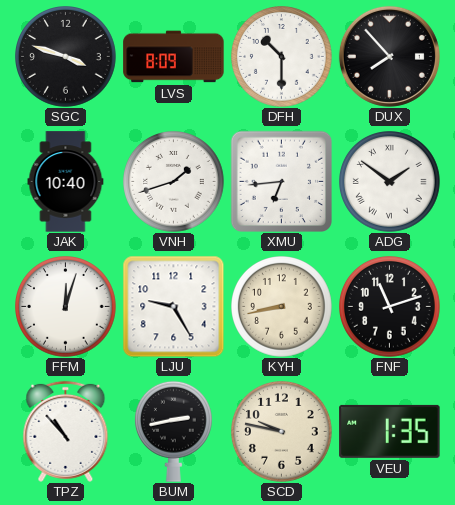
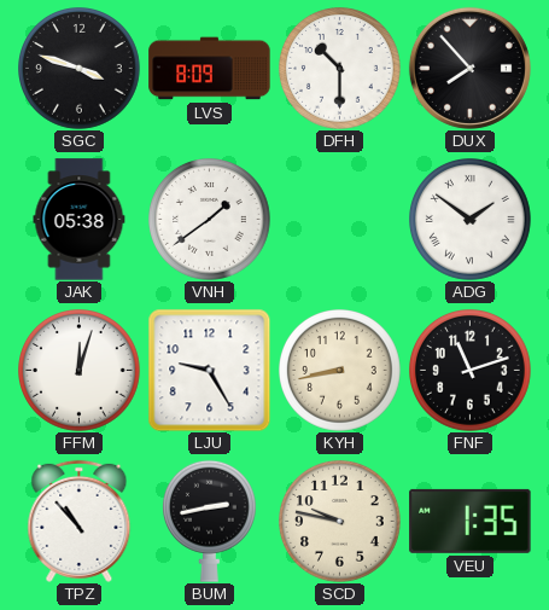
JAK: 10:40 -> 05:38
VNH: 1:42 -> 1:39
XMU: 6:44 -> none
